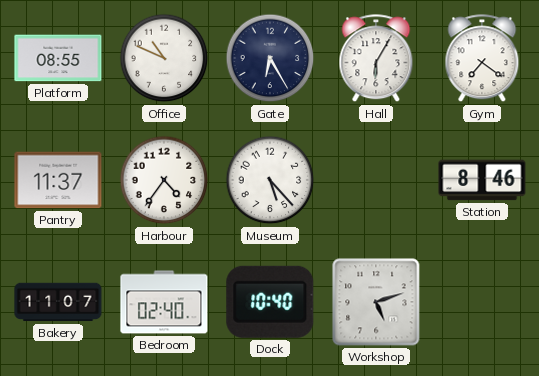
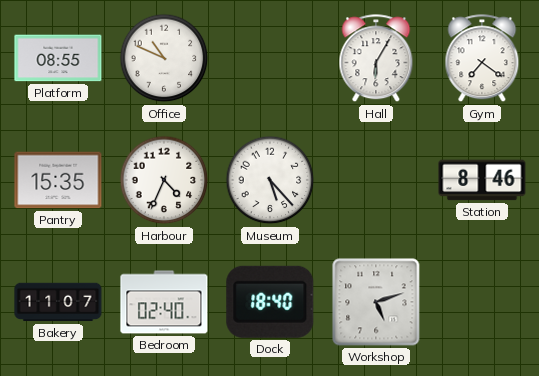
Gate: 6:25 -> none
Pantry: 11:37 -> 15:35
Harbour: 4:36 -> 4:34
Dock: 10:40 -> 18:40
